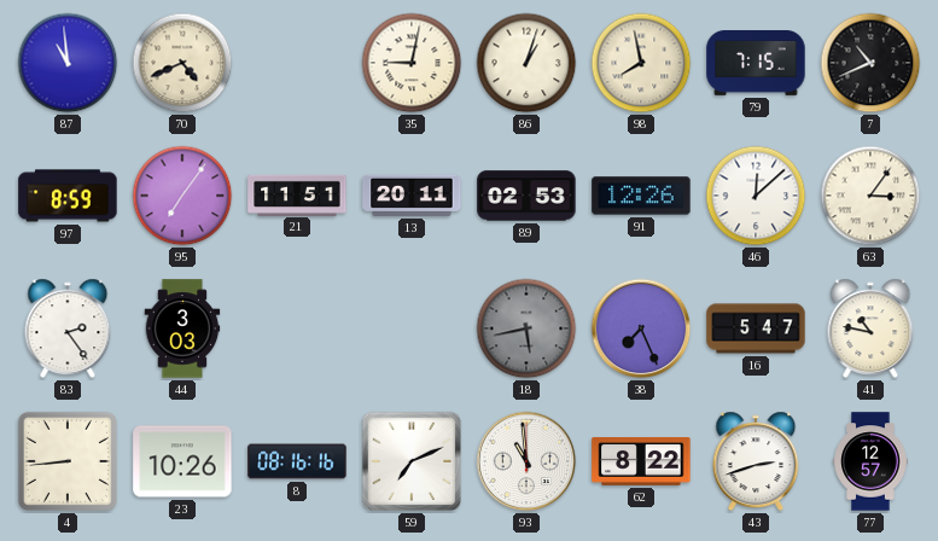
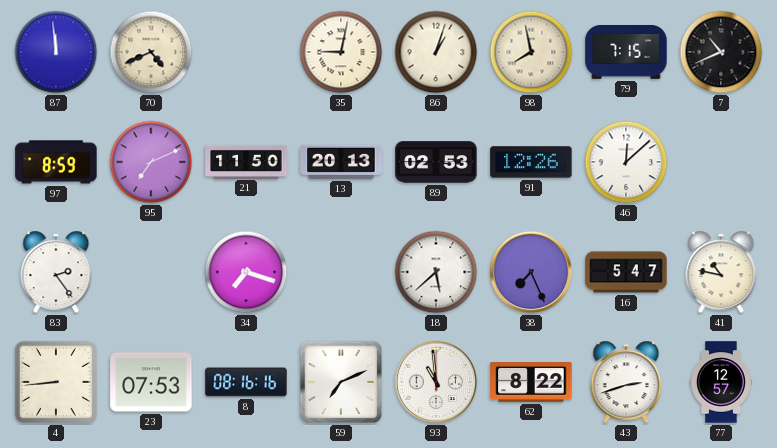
87: 10:59 -> 11:59
95: 7:06 -> 7:11
21: 11:51 -> 11:50
13: 20:11 -> 20:13
63: 3:06 -> none
44: 3:03 -> none
34: none -> 7:18
18: 5:43 -> 5:38
18 dial: grey -> white
23: 10:26 -> 07:53
